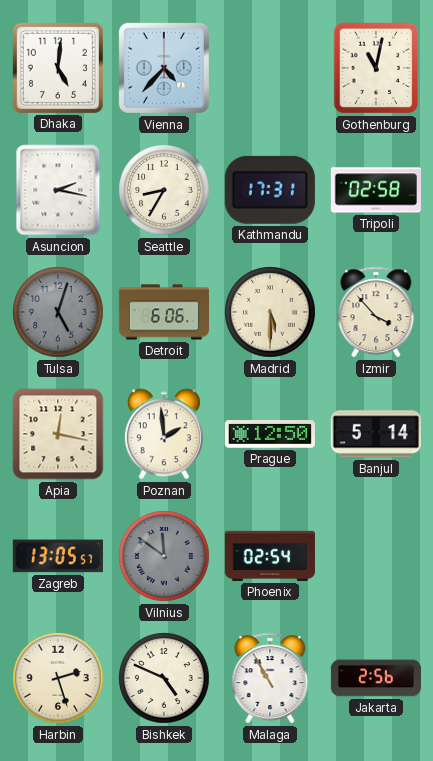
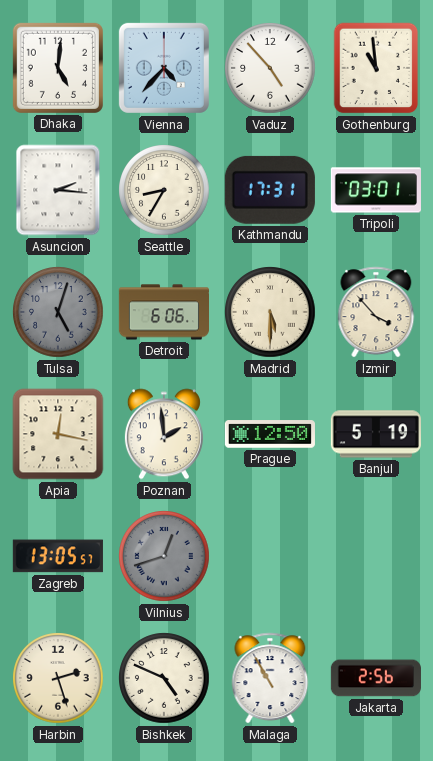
Vaduz: none -> 4:53
Gothenburg: 11:02 -> 10:59
Asuncion: 2:17 -> 2:16
Tripoli: 02:58 -> 03:01
Banjul: 5:14 -> 5:19
Vilnius: 11:51 -> 12:42
Phoenix: 02:54 -> none
